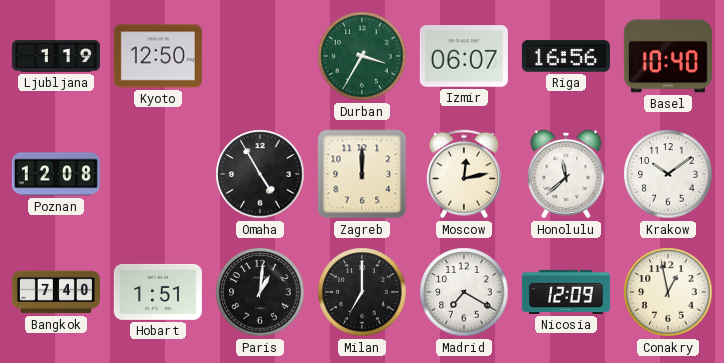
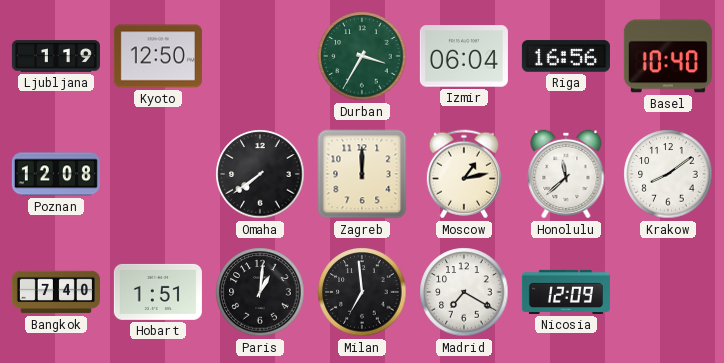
Izmir: 06:07 -> 06:04
Omaha: 4:55 -> 7:39
Moscow: 12:13 -> 1:13
Krakow: 10:09 -> 8:09
Milan: 7:00 -> 6:59
Conakry: 12:58 -> none
